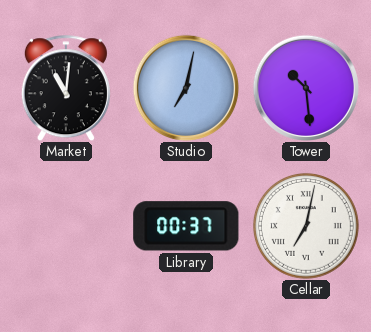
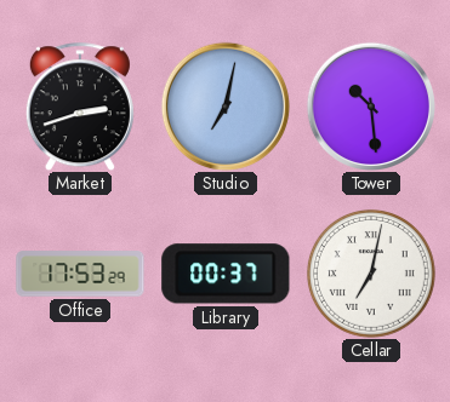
Market: 11:01 -> 2:42
Office: none -> 17:53
